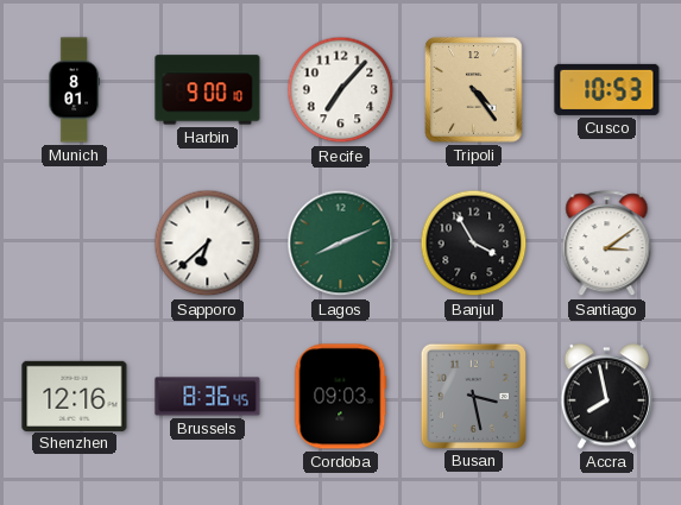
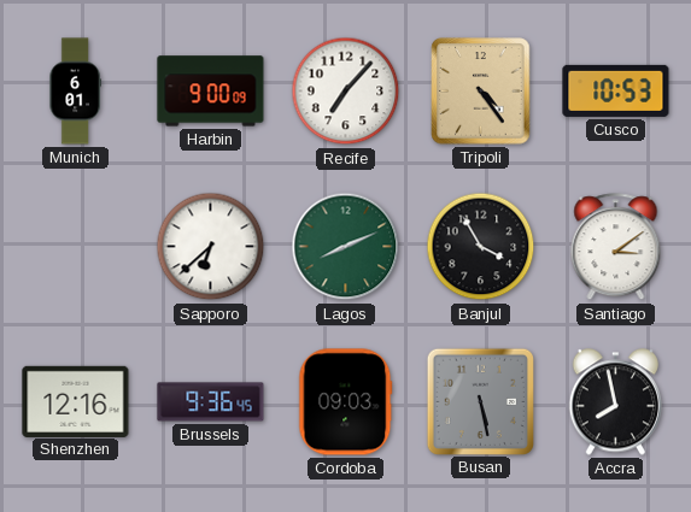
Munich: 8:01 -> 6:01
Harbin: 9:00:10 -> 9:00:09
Brussels: 8:36 -> 9:36
Busan: 3:28 -> 5:28
